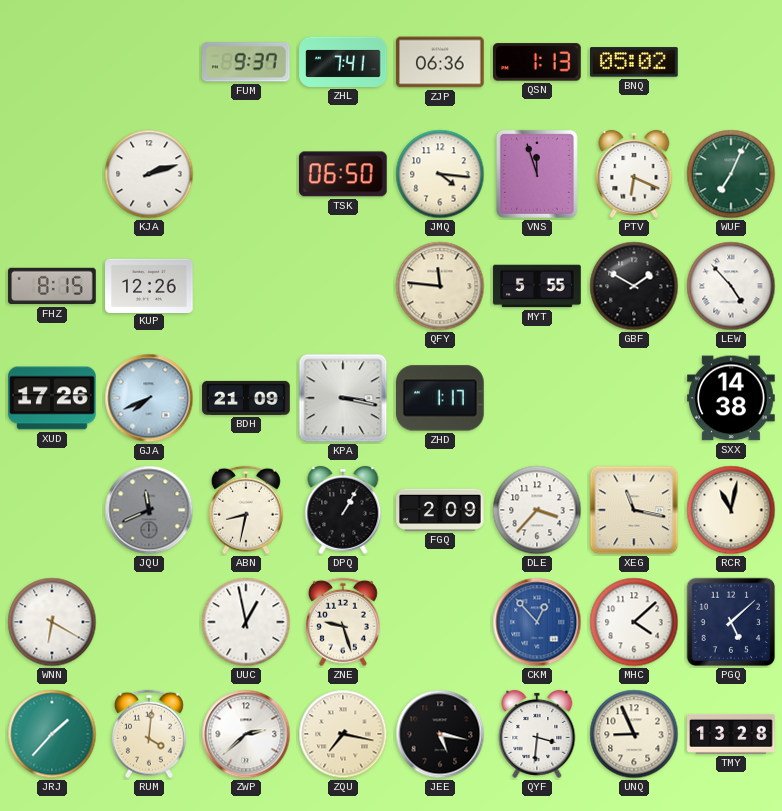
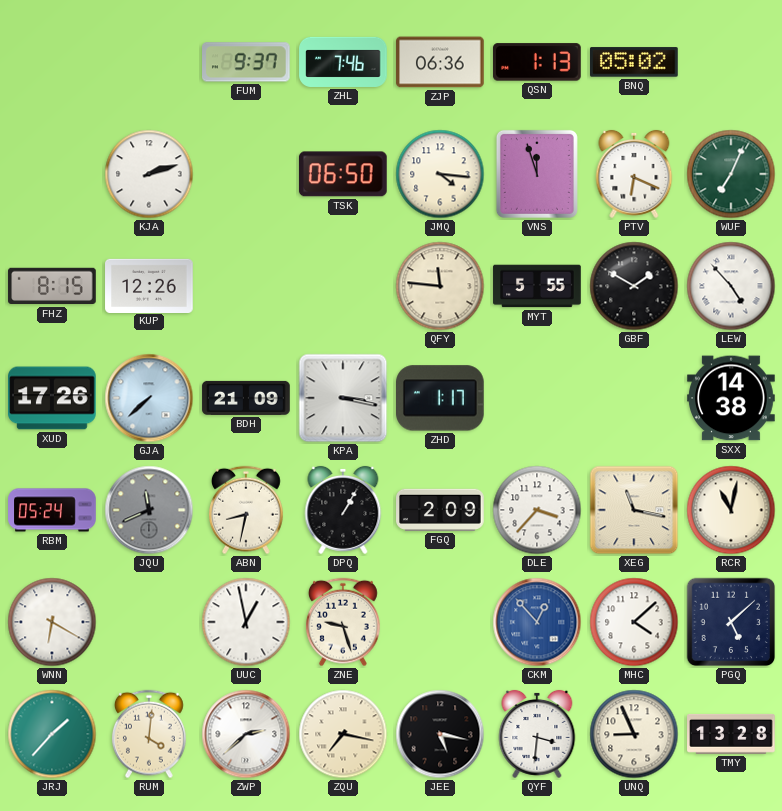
ZHL: 7:41 -> 7:46
GJA: 7:41 -> 7:38
RBM: none -> 05:24
